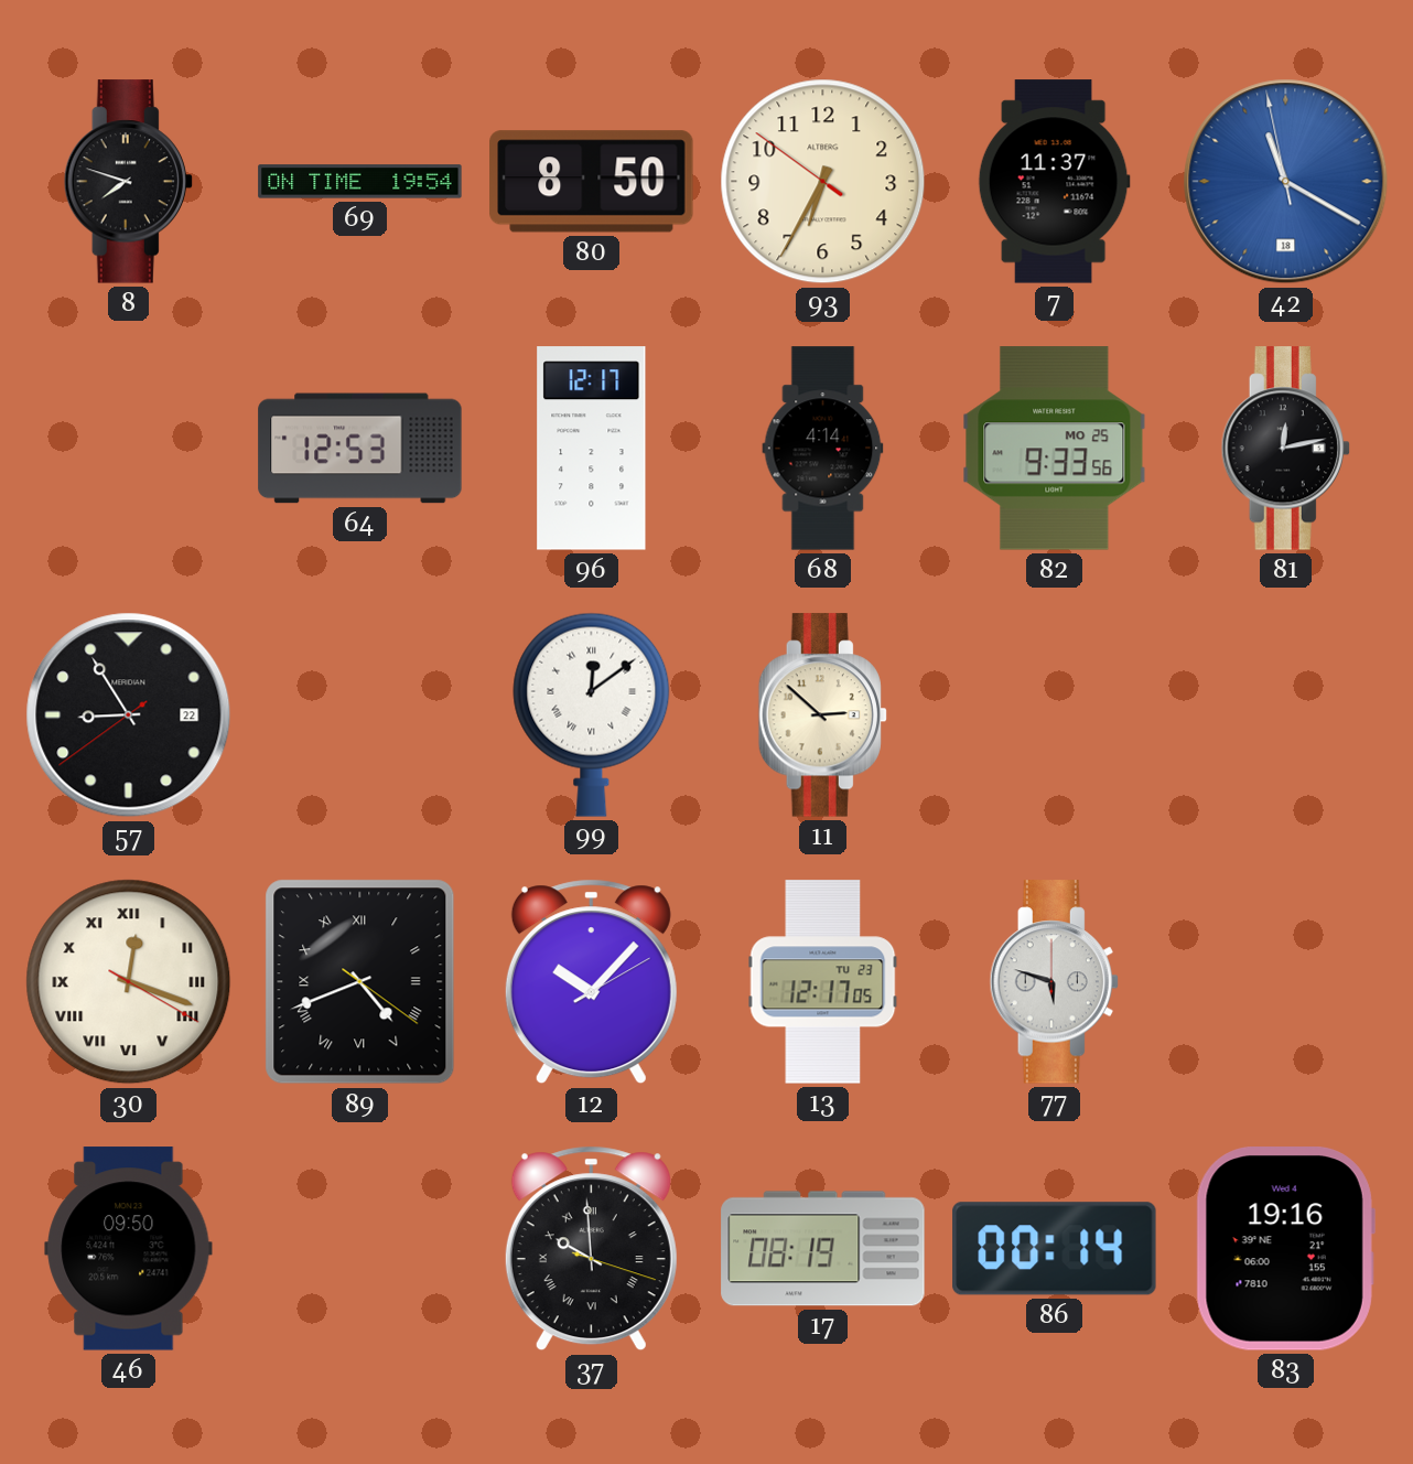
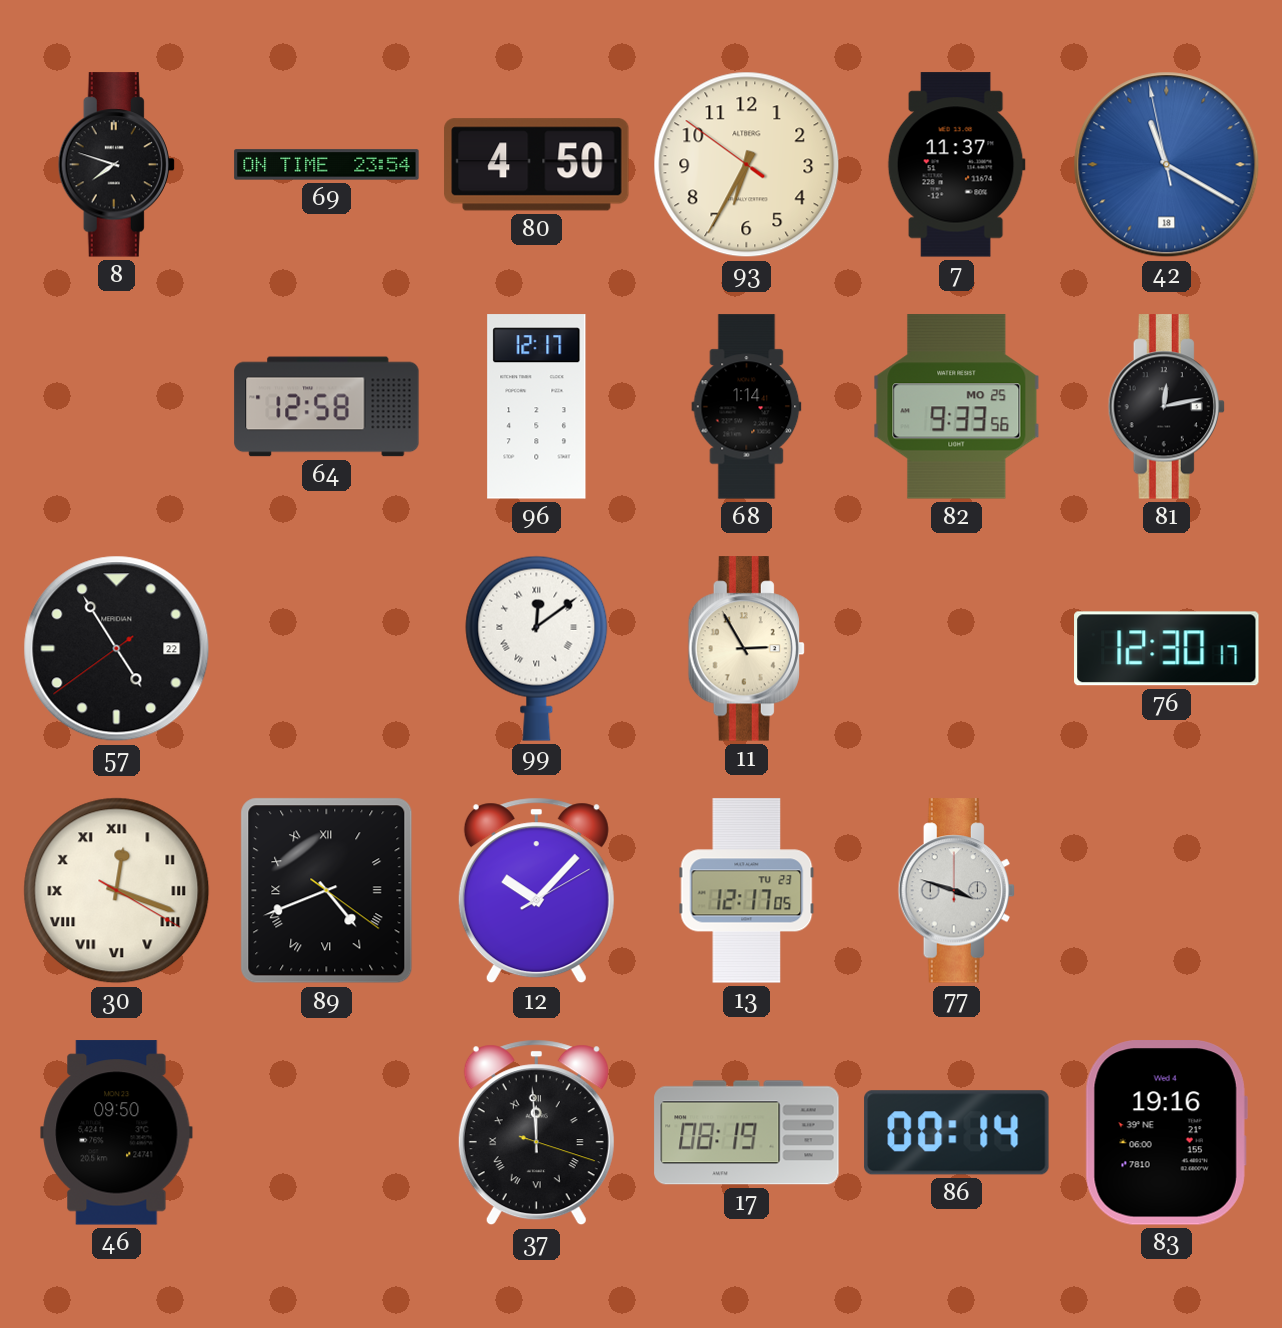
69: 19:54 -> 23:54
80: 8:50 -> 4:50
64: 12:53 -> 12:58
68: 4:14 -> 1:14
57: 8:54 -> 4:54
11: 2:52 -> 2:55
76: none -> 12:30
77: 5:48 -> 3:48
37: 9:59 -> 11:59
